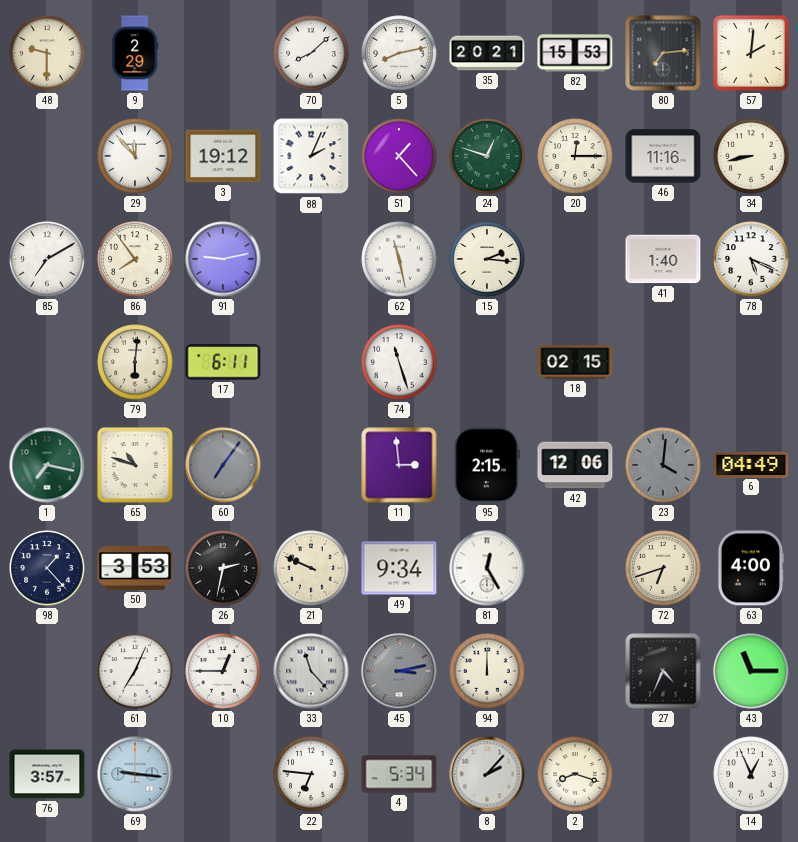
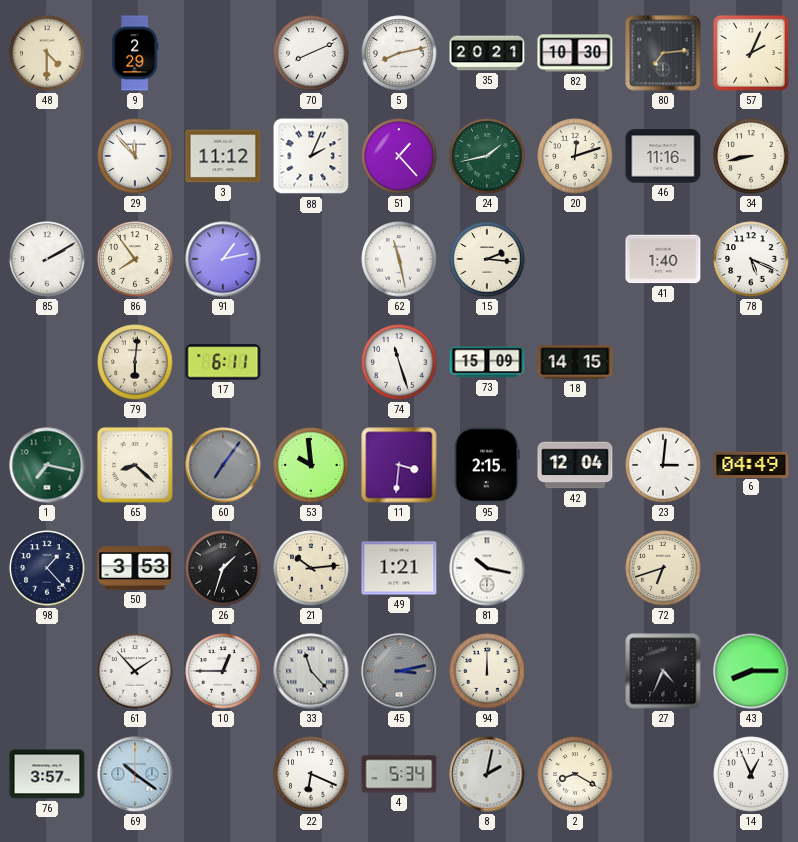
48: 9:30 -> 4:30
70: 8:08 -> 8:11
82: 15:53 -> 10:30
57: 2:01 -> 2:04
3: 19:12 -> 11:12
24: 12:48 -> 1:43
20: 12:15 -> 12:12
85: 7:10 -> 2:10
91: 9:13 -> 1:13
73: none -> 15:09
18: 02:15 -> 14:15
65: 10:48 -> 8:22
53: none -> 9:59
11: 2:59 -> 3:31
42: 12:06 -> 12:04
23: 4:01 -> 3:01
23 dial: grey -> white
26: 2:32 -> 1:33
21: 9:49 -> 10:14
49: 9:34 -> 1:21
81: 12:25 -> 10:17
63: 4:00 -> none
61: 7:04 -> 1:53
43: 11:15 -> 8:15
69: 9:16 -> 10:21
22: 6:46 -> 6:19
8: 2:07 -> 2:02
2: 8:18 -> 8:20
